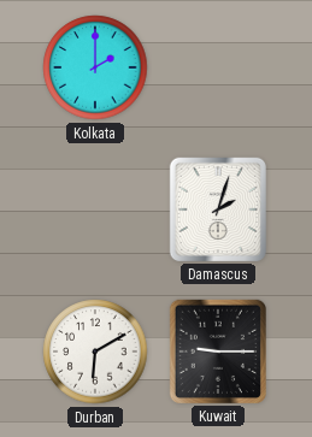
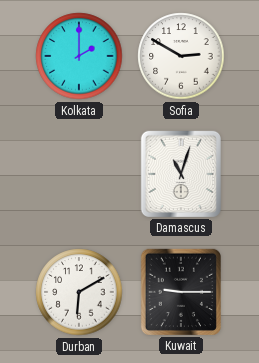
Sofia: none -> 2:50
Damascus: 2:03 -> 11:03
